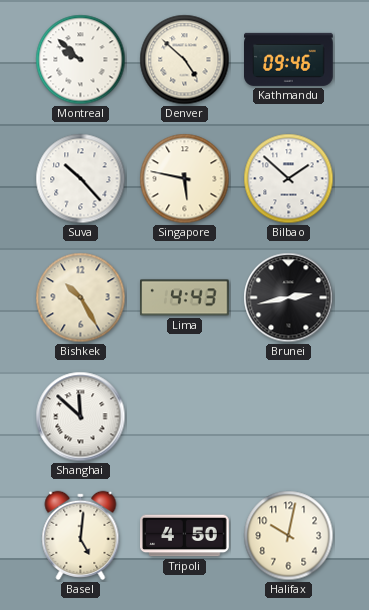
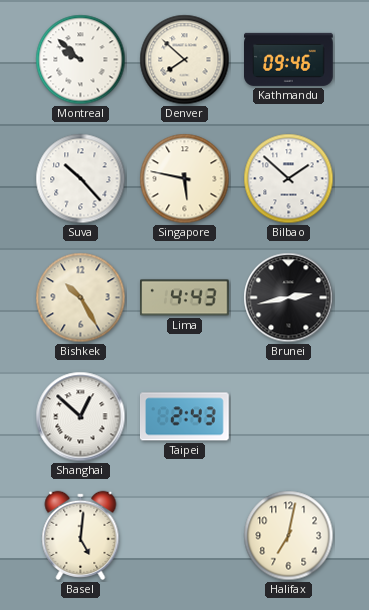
Denver: 4:52 -> 7:52
Shanghai: 11:52 -> 12:52
Taipei: none -> 2:43
Tripoli: 4:50 -> none
Halifax: 10:02 -> 7:02
